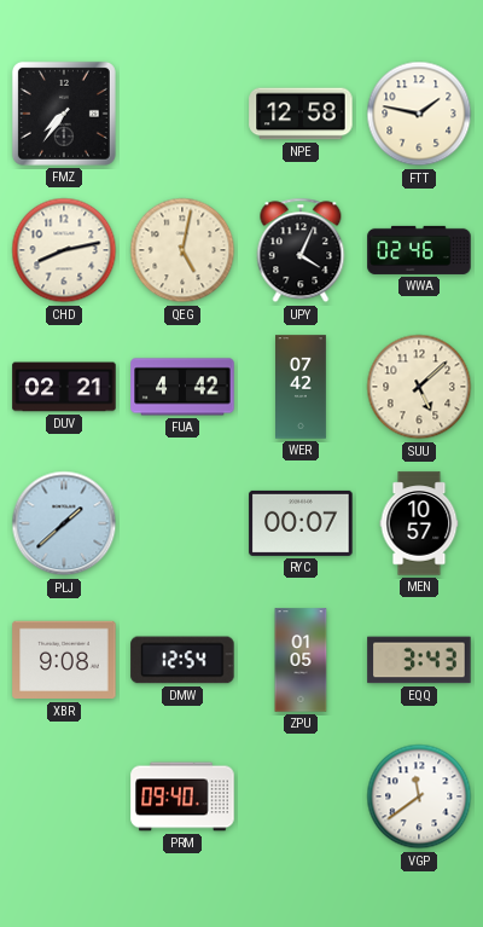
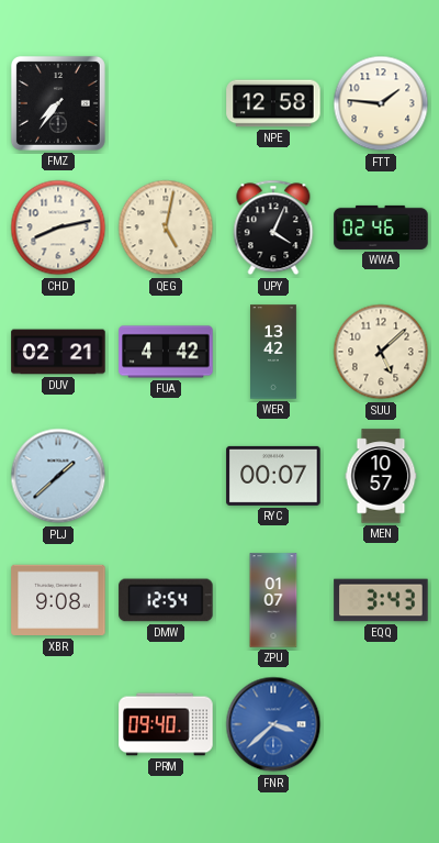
FTT: 1:47 -> 1:46
WER: 07:42 -> 13:42
ZPU: 01:05 -> 01:07
FNR: none -> 3:38
VGP: 11:39 -> none
